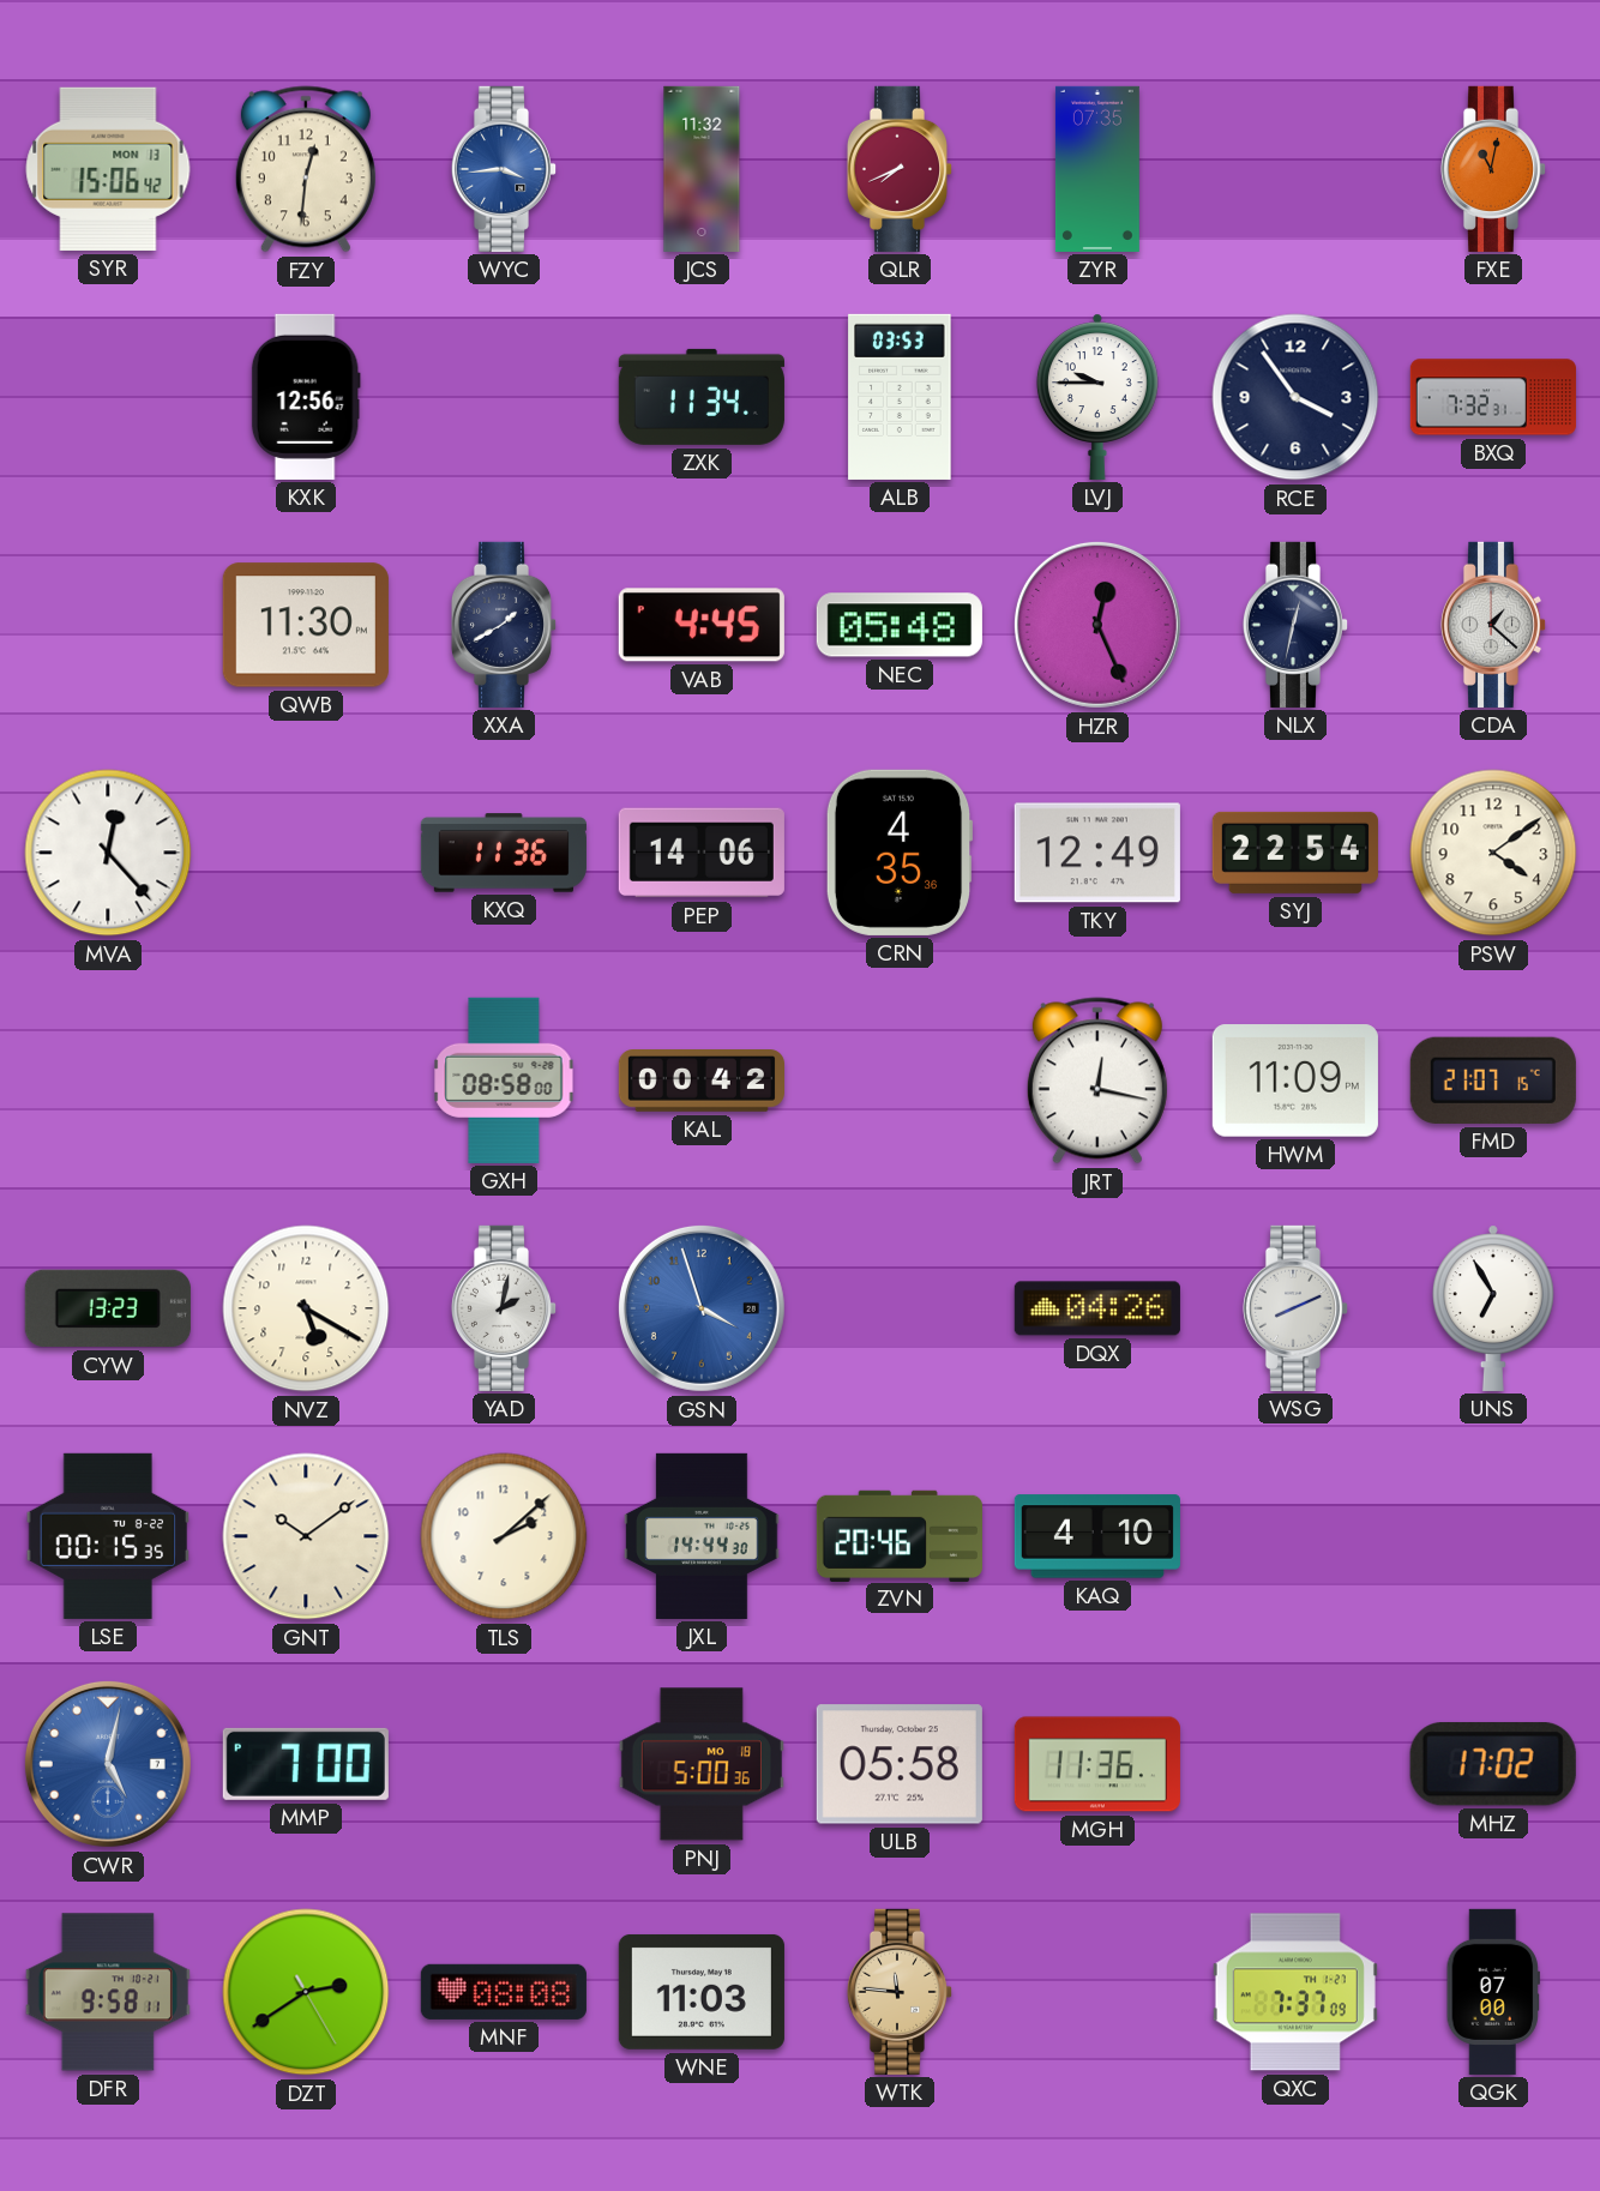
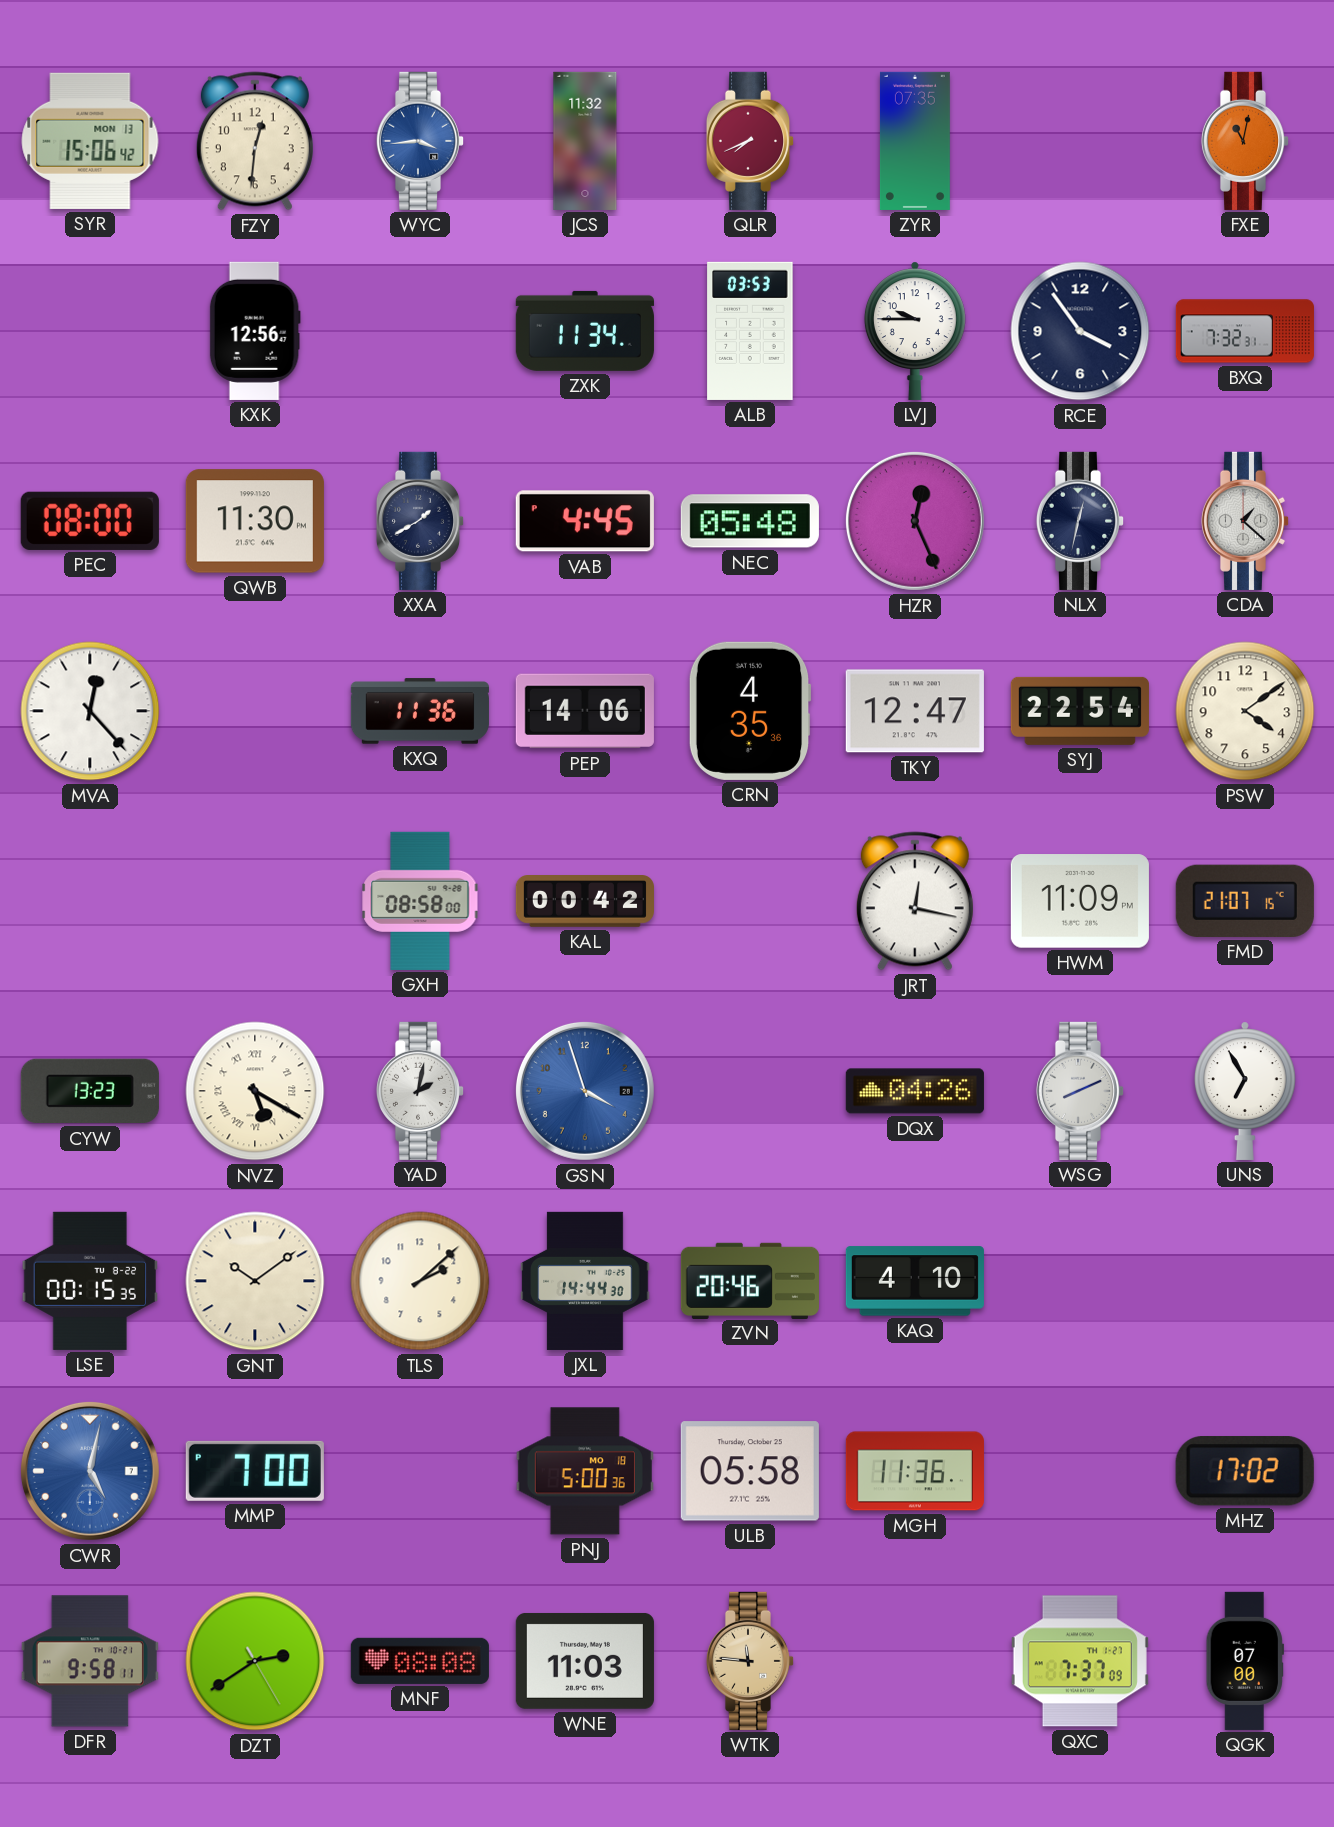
PEC: none -> 08:00
TKY: 12:49 -> 12:47
NVZ numerals: Arabic -> Roman
